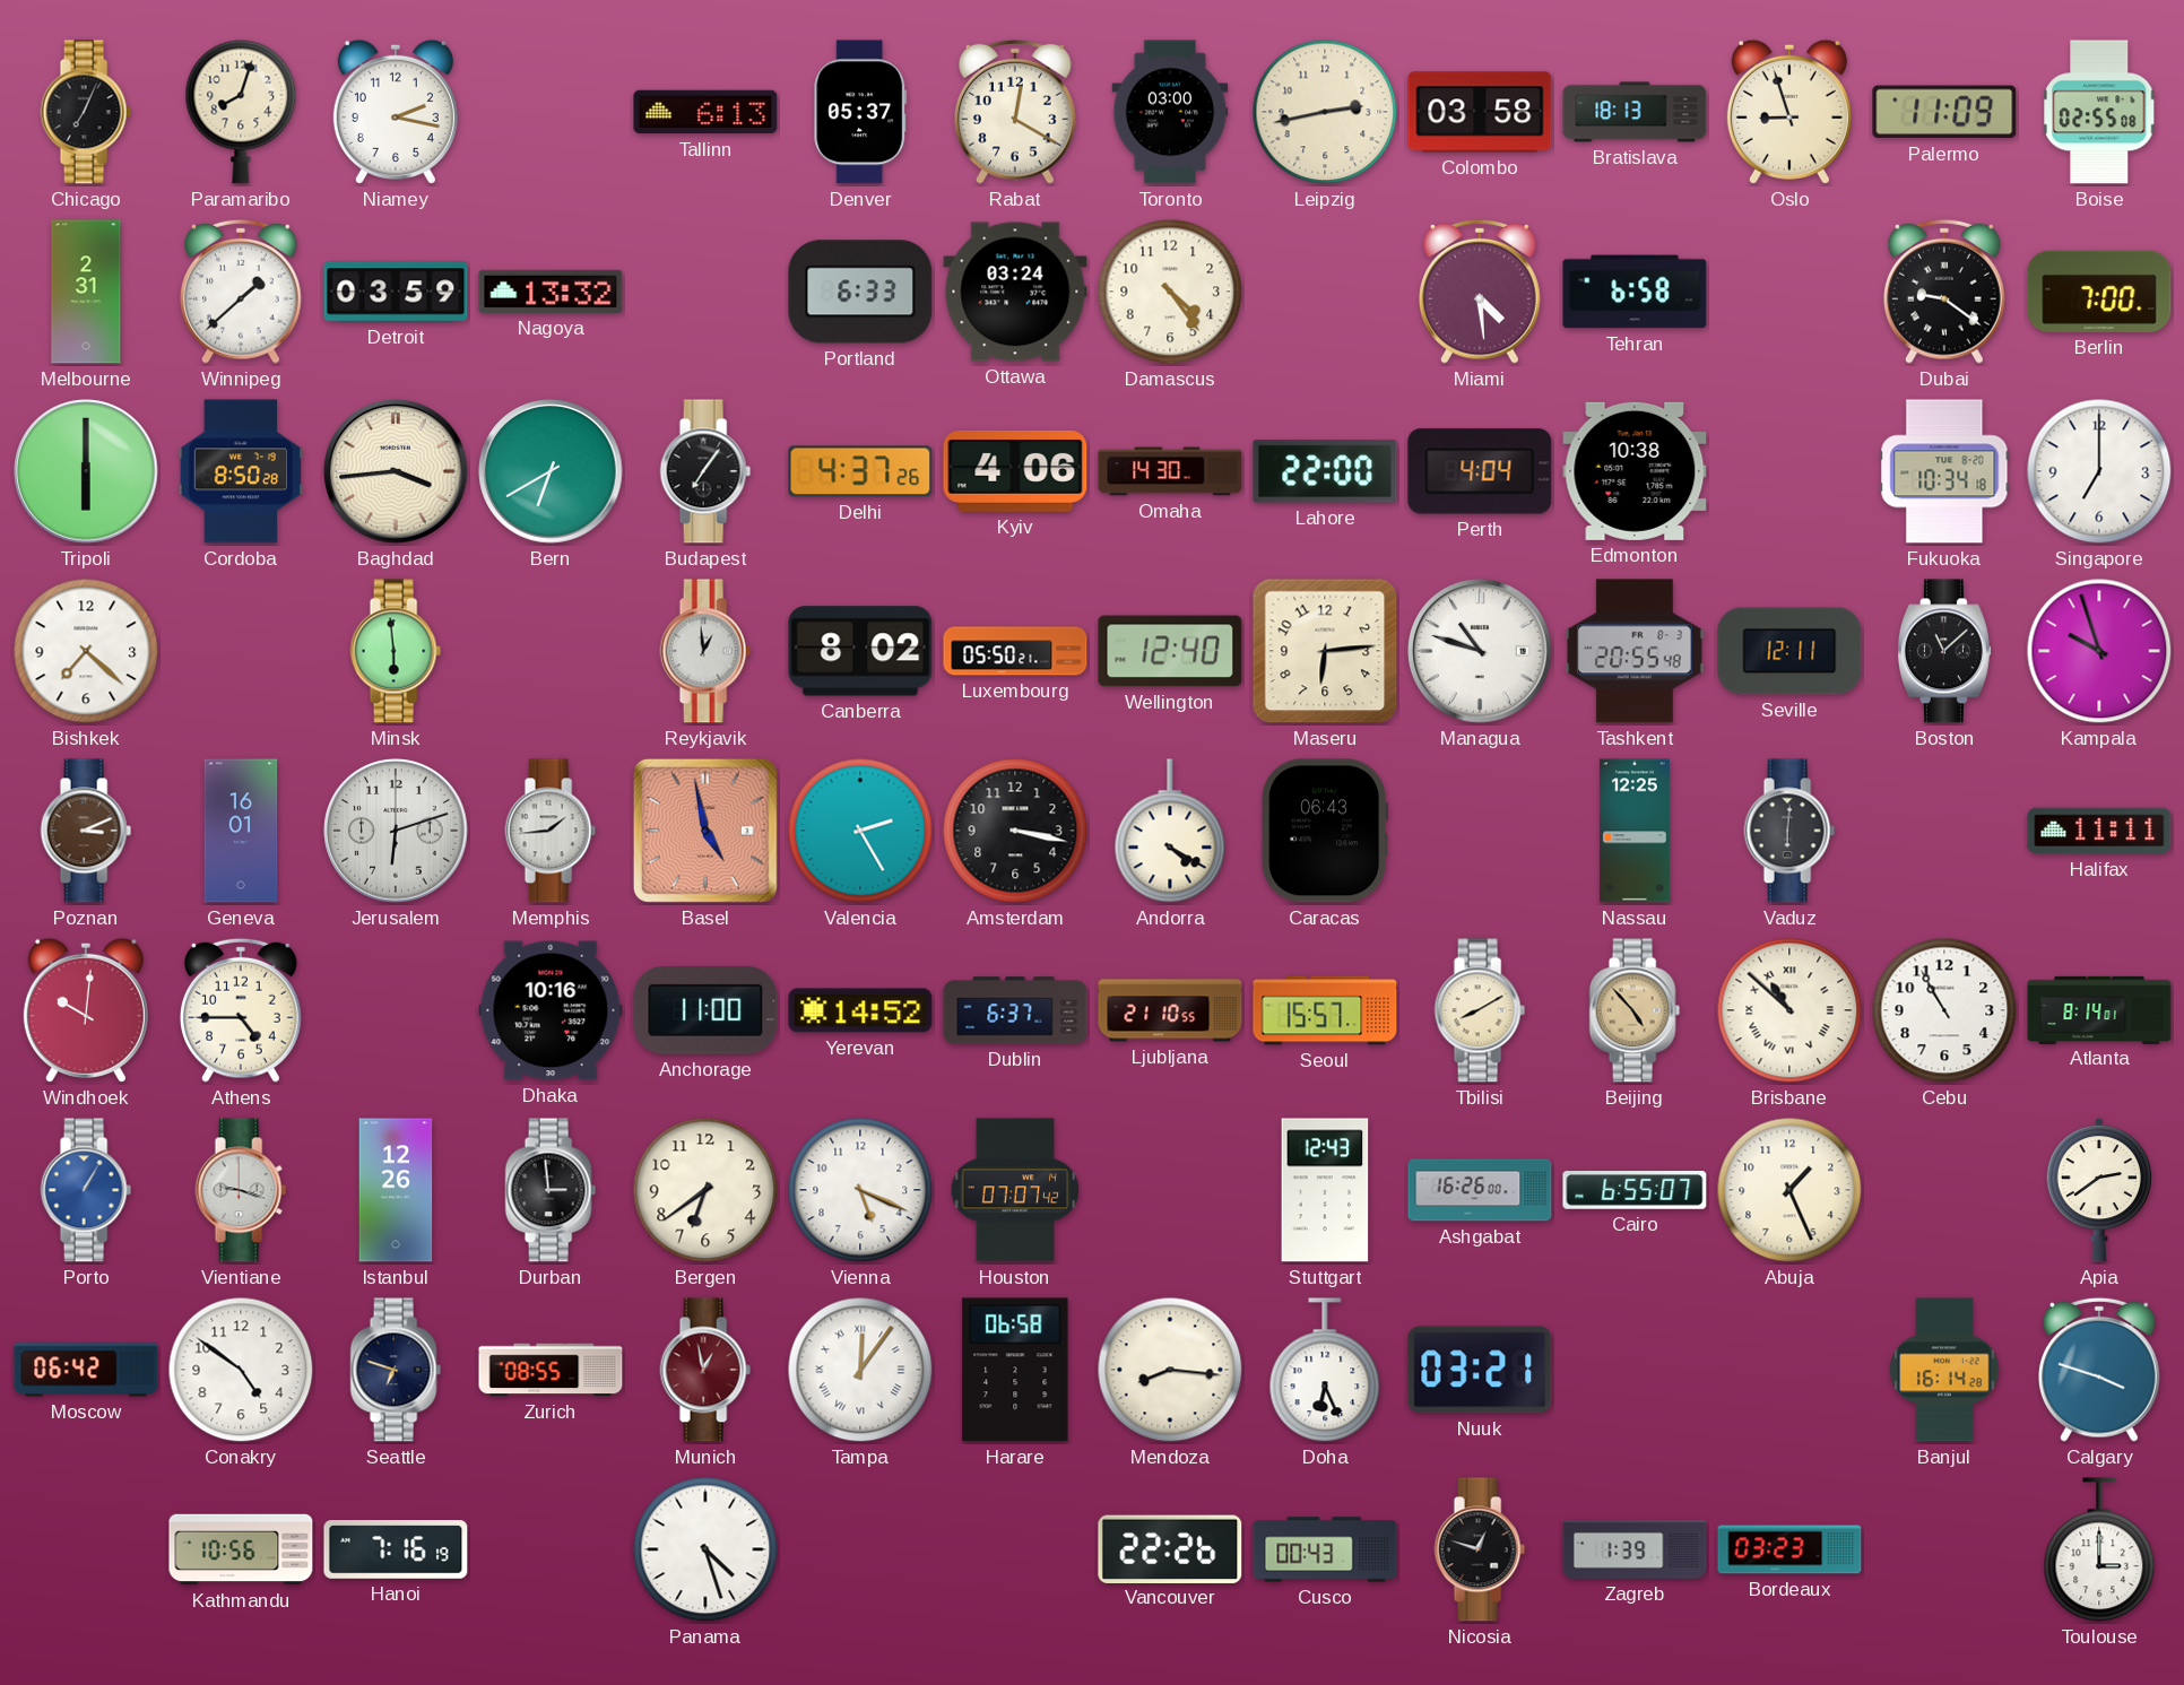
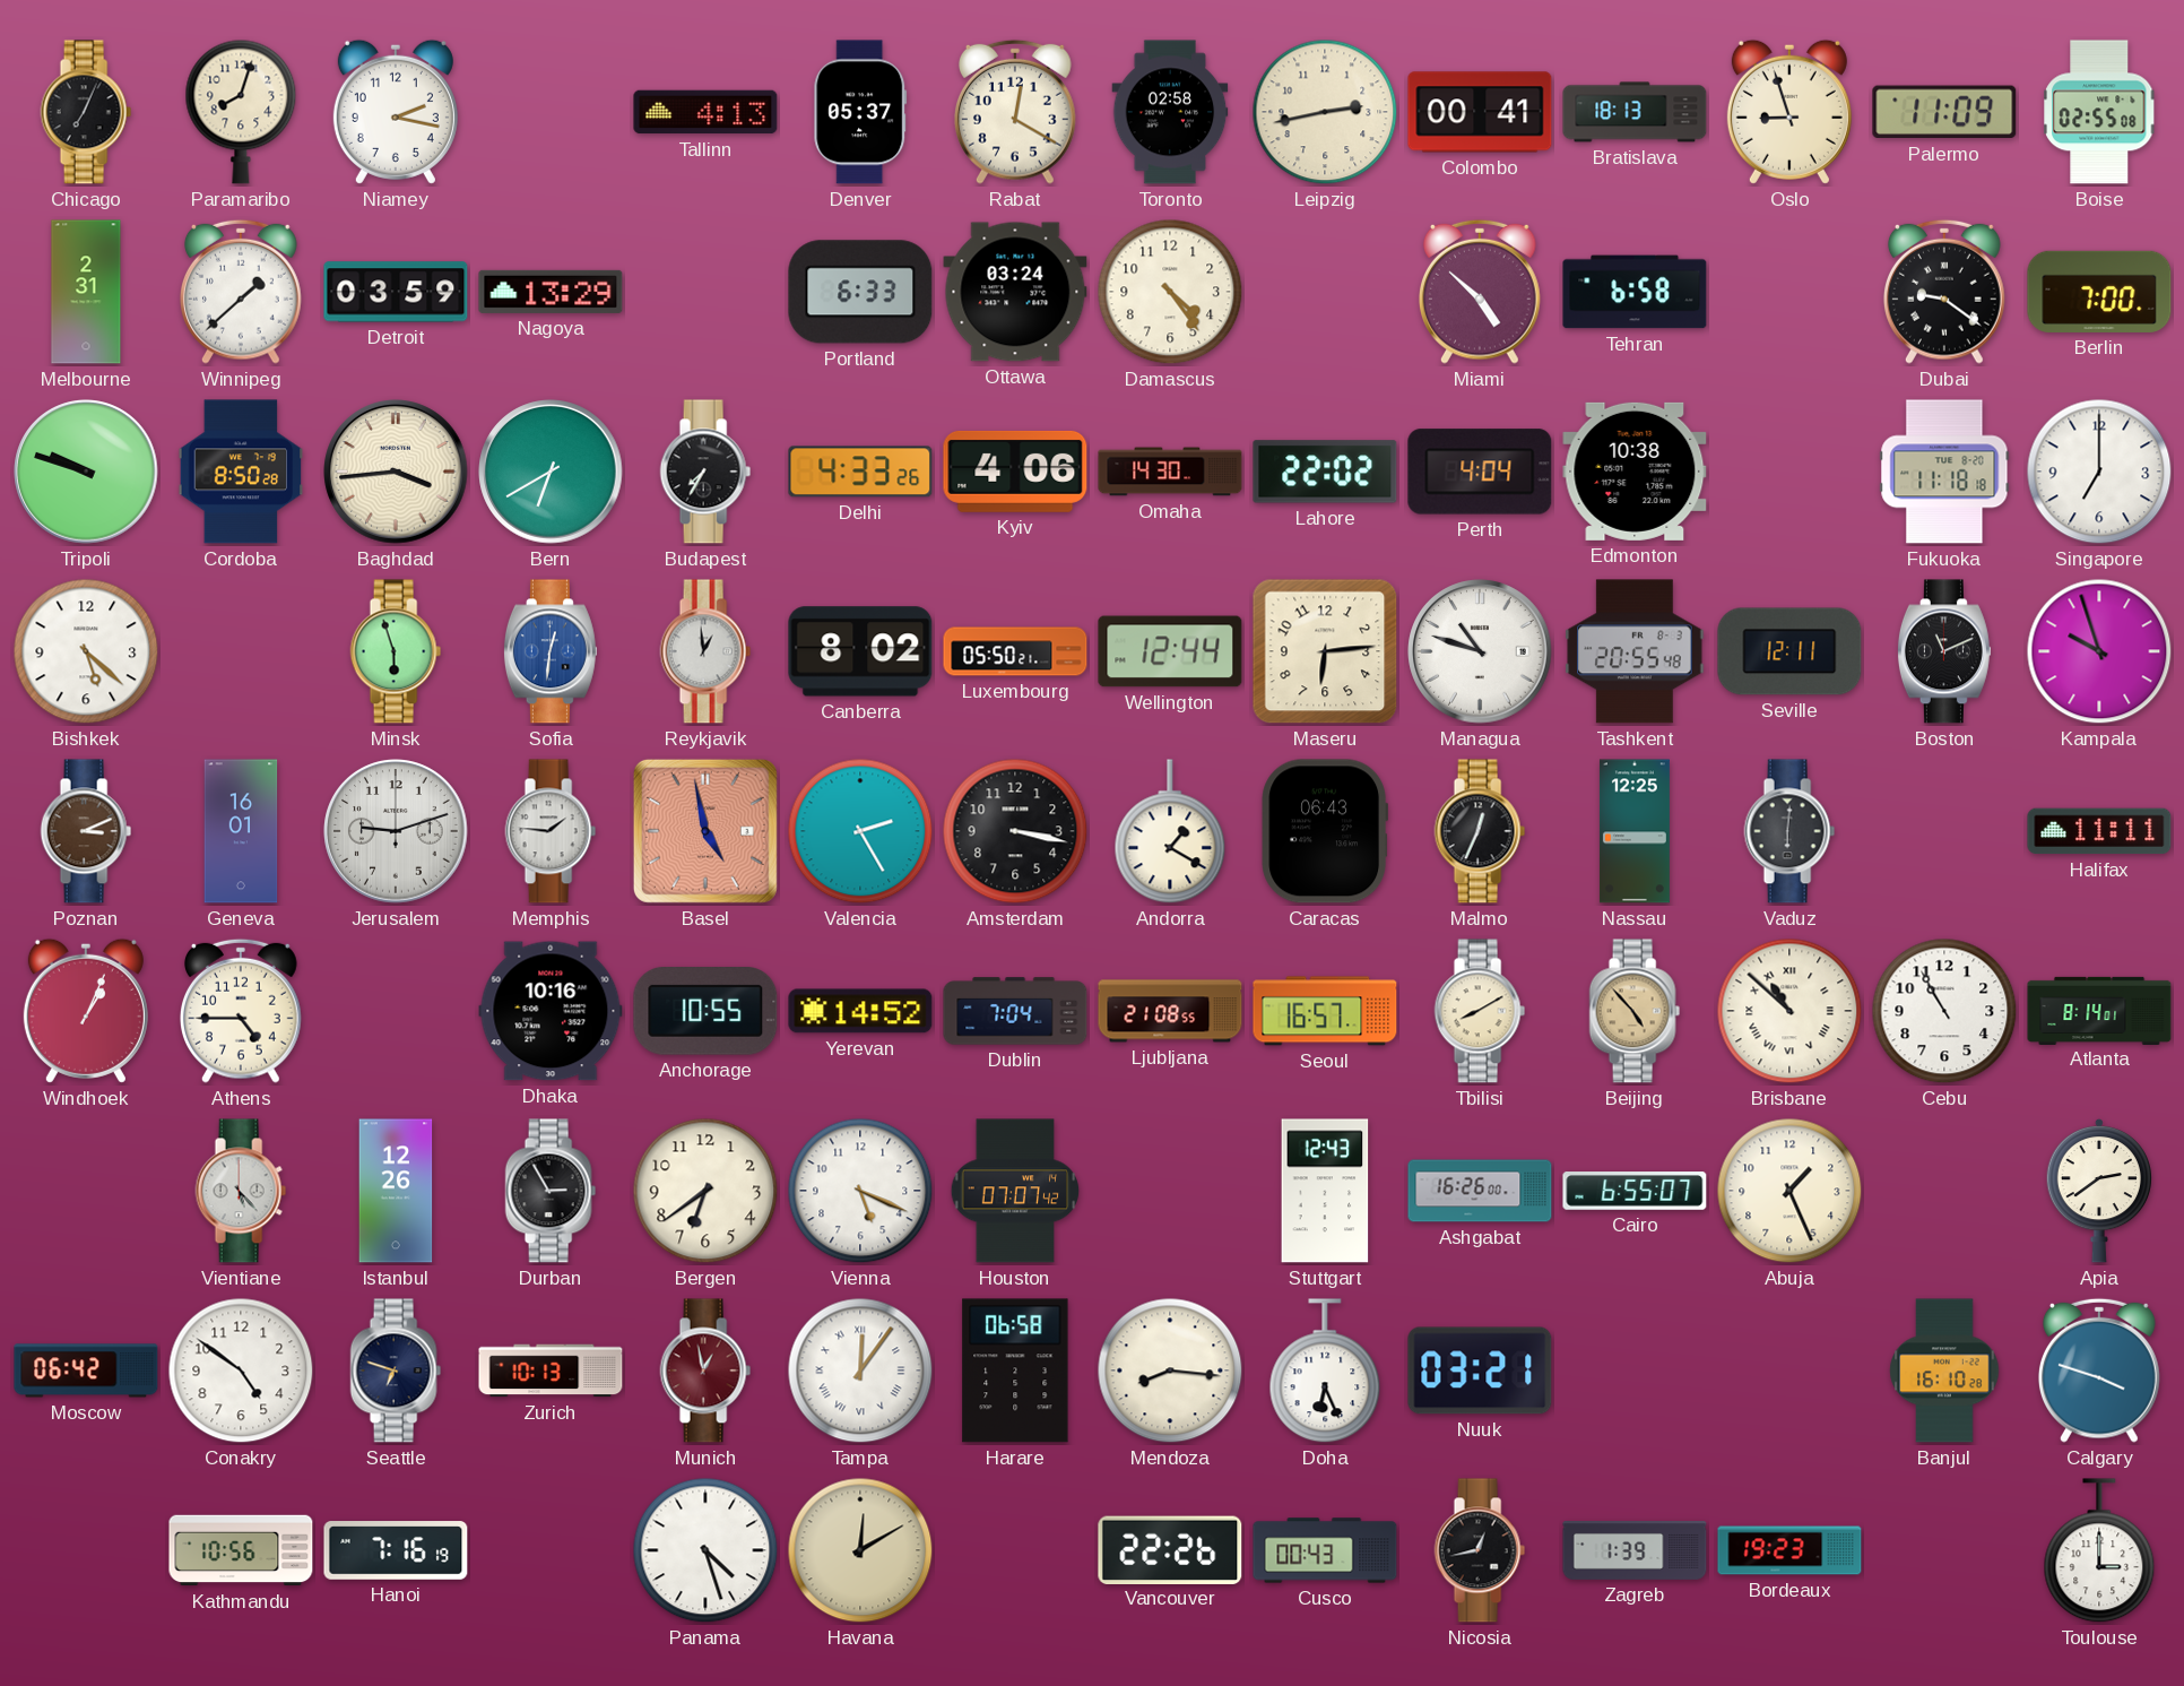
Tallinn: 6:13 -> 4:13
Toronto: 03:00 -> 02:58
Colombo: 03:58 -> 00:41
Nagoya: 13:32 -> 13:29
Miami: 4:29 -> 4:52
Tripoli: 6:00 -> 9:48
Budapest: 7:06 -> 7:35
Delhi: 4:37 -> 4:33
Lahore: 22:00 -> 22:02
Fukuoka: 10:34 -> 11:18
Bishkek: 7:22 -> 5:22
Minsk: 5:59 -> 5:57
Sofia: none -> 12:31
Wellington: 12:40 -> 12:44
Boston: 11:08 -> 11:11
Jerusalem: 6:12 -> 9:12
Memphis: 1:44 -> 1:46
Andorra: 4:20 -> 1:20
Malmo: none -> 12:34
Windhoek: 10:01 -> 1:04
Anchorage: 11:00 -> 10:55
Dublin: 6:37 -> 7:04
Ljubljana: 21:10 -> 21:08
Seoul: 15:57 -> 16:57
Porto: 1:05 -> none
Vientiane: 9:18 -> 5:23
Durban: 2:59 -> 2:55
Zurich: 08:55 -> 10:13
Banjul: 16:14 -> 16:10
Havana: none -> 12:10
Nicosia: 12:48 -> 12:43
Bordeaux: 03:23 -> 19:23
